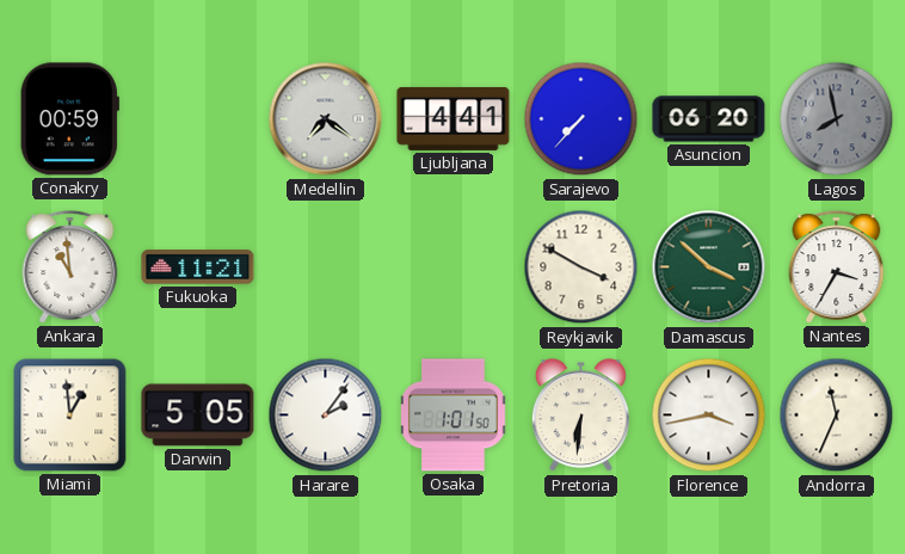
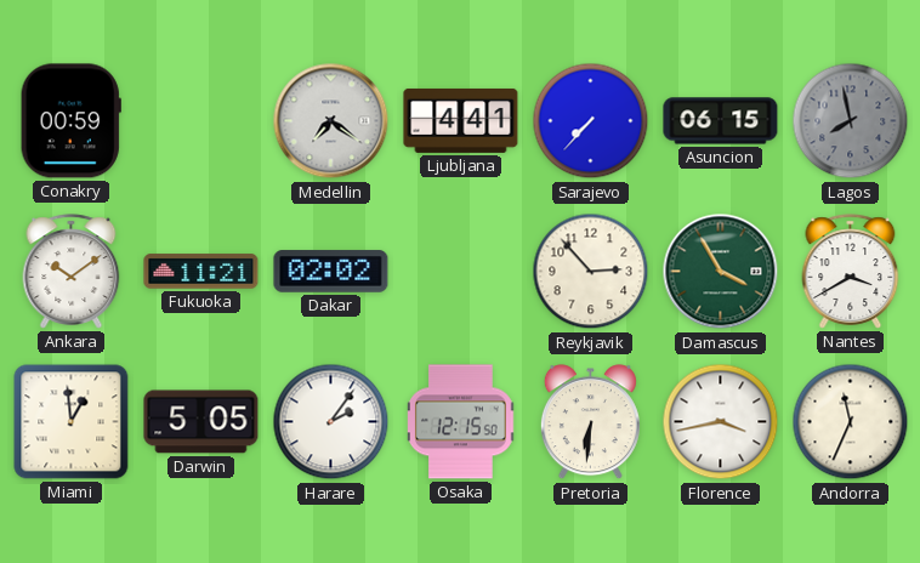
Asuncion: 06:20 -> 06:15
Ankara: 10:59 -> 10:09
Dakar: none -> 02:02
Reykjavik: 3:50 -> 2:53
Damascus: 3:52 -> 3:55
Nantes: 3:35 -> 3:40
Osaka: 1:01 -> 12:15
